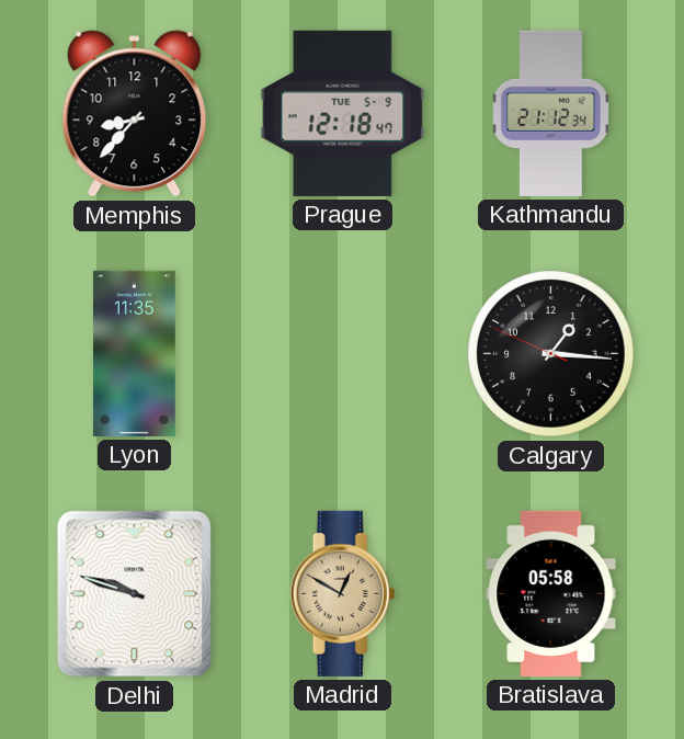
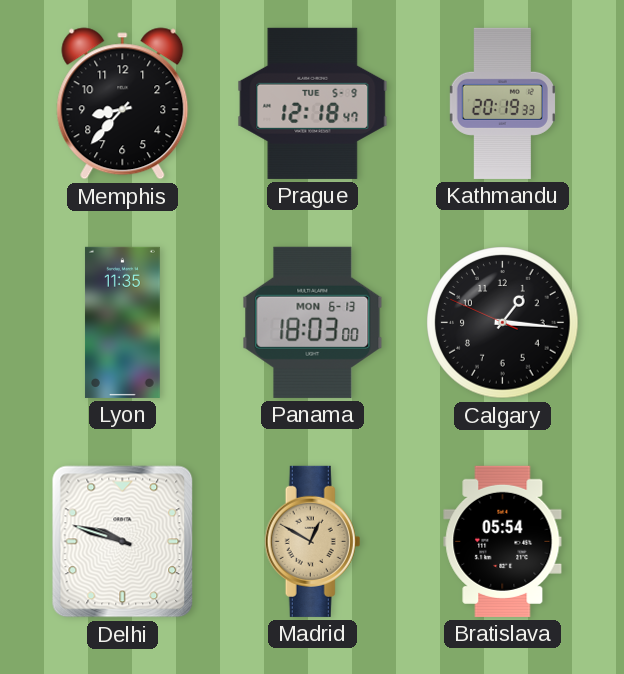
Kathmandu: 21:12 -> 20:19
Panama: none -> 18:03
Bratislava: 05:58 -> 05:54
